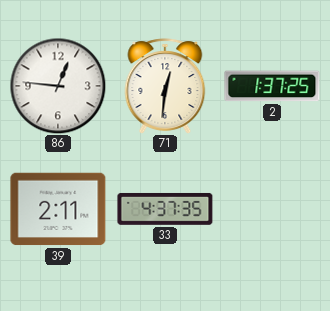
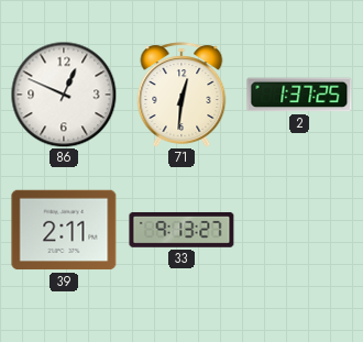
86: 12:46 -> 12:49
33: 4:37 -> 9:13
